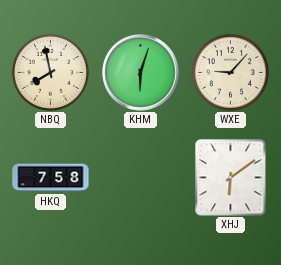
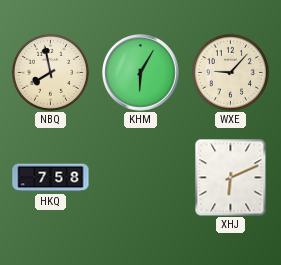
KHM: 6:03 -> 6:05
XHJ: 6:09 -> 6:11
